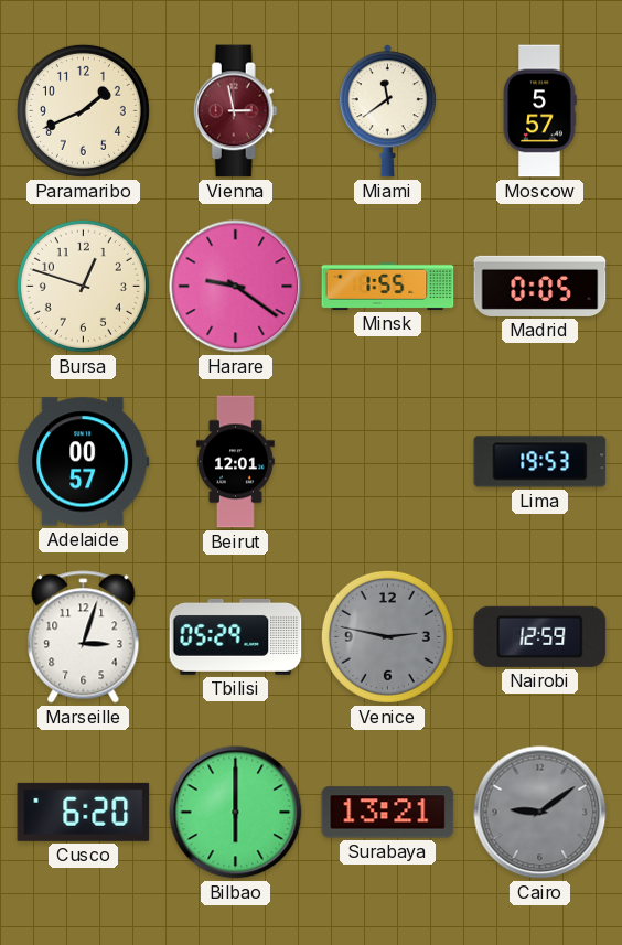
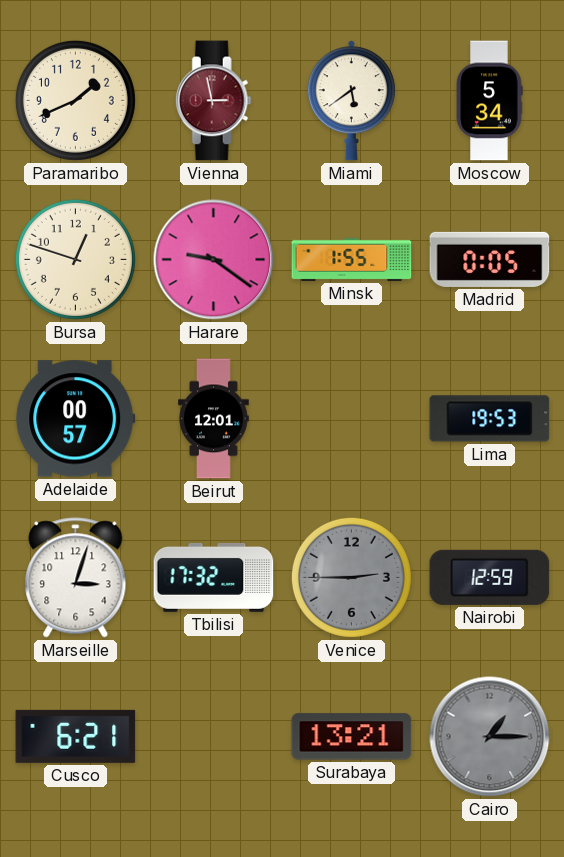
Miami: 11:39 -> 5:39
Moscow: 5:57 -> 5:34
Tbilisi: 05:29 -> 17:32
Venice: 2:47 -> 2:45
Cusco: 6:20 -> 6:21
Bilbao: 6:00 -> none
Cairo: 9:09 -> 1:15
